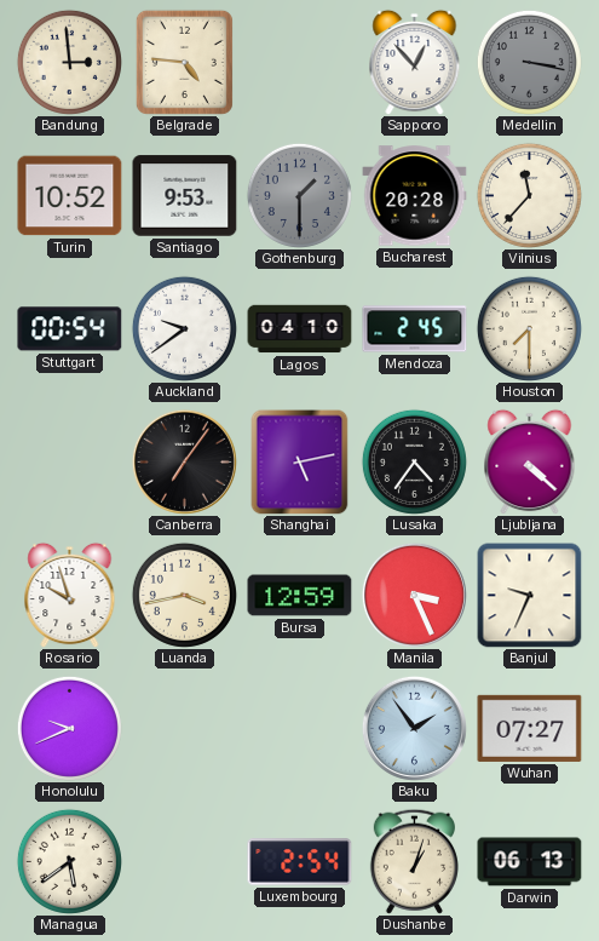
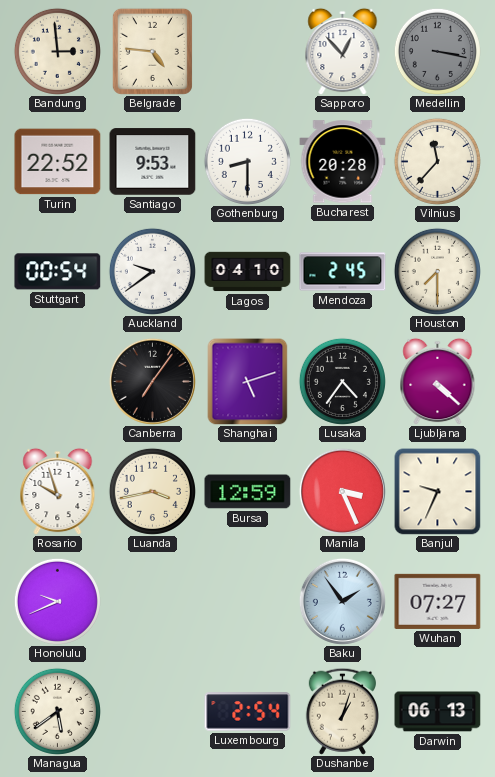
Turin: 10:52 -> 22:52
Gothenburg: 1:30 -> 8:30
Gothenburg dial: grey -> white
Shanghai: 5:13 -> 5:12
